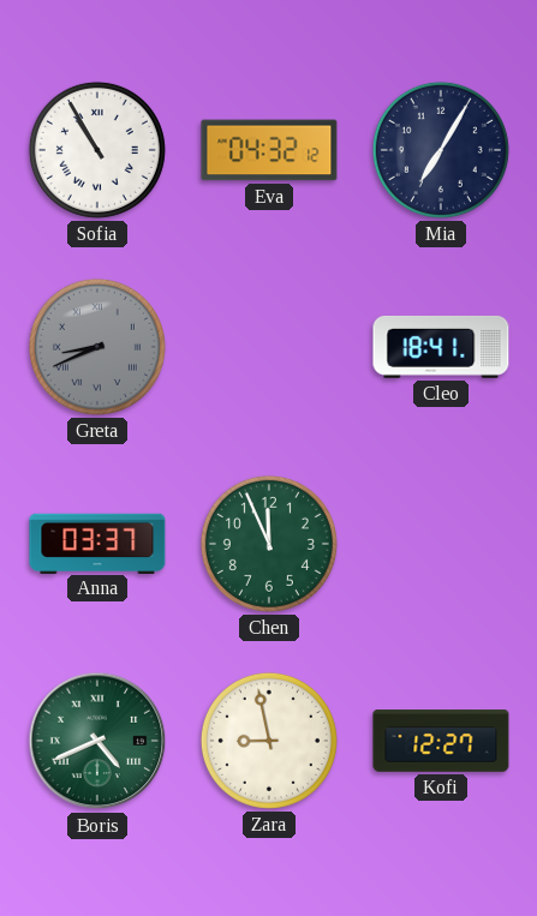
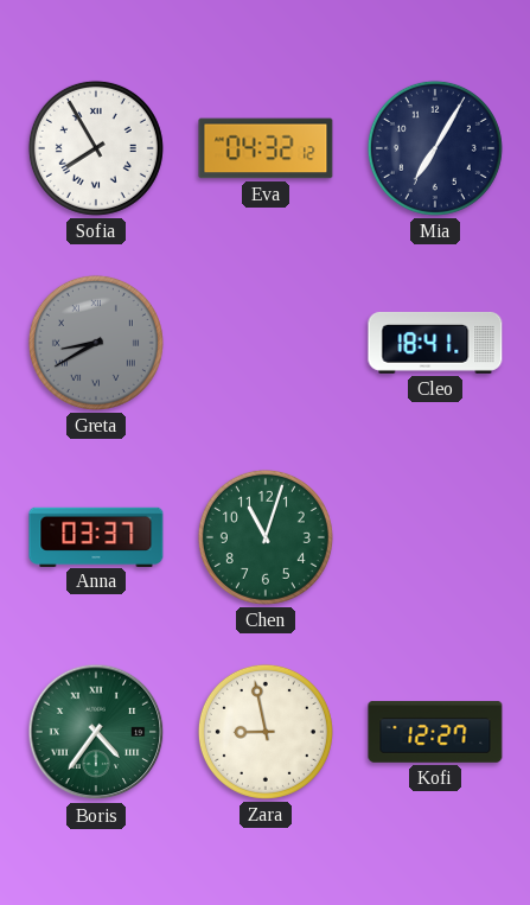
Sofia: 10:55 -> 7:55
Greta: 8:41 -> 8:40
Chen: 11:56 -> 11:03
Boris: 4:41 -> 4:36
